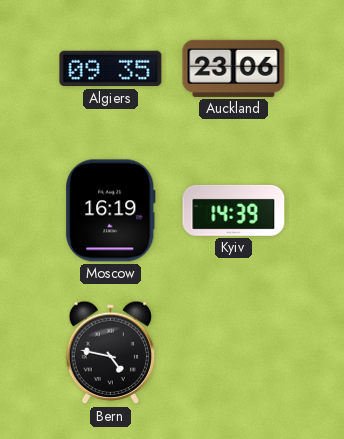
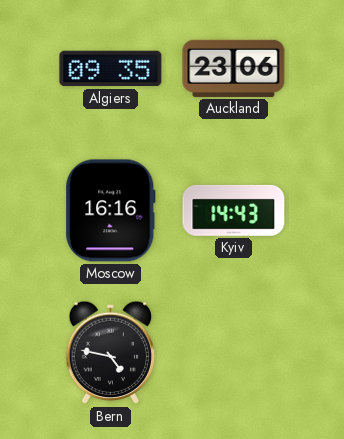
Moscow: 16:19 -> 16:16
Kyiv: 14:39 -> 14:43
